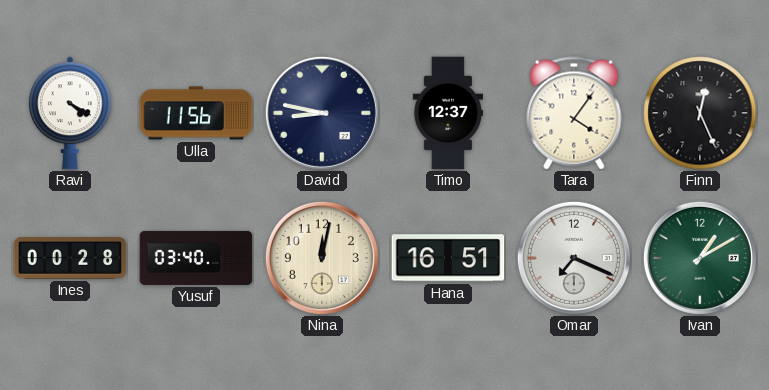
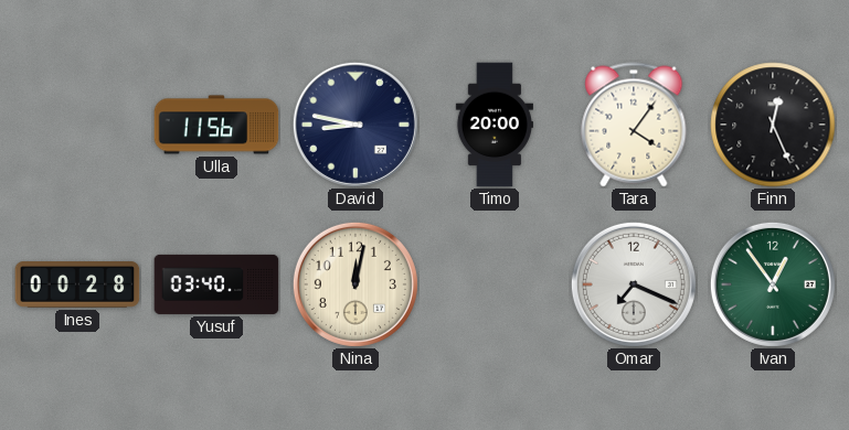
Ravi: 4:20 -> none
Timo: 12:37 -> 20:00
Hana: 16:51 -> none
Ivan: 1:10 -> 12:54
